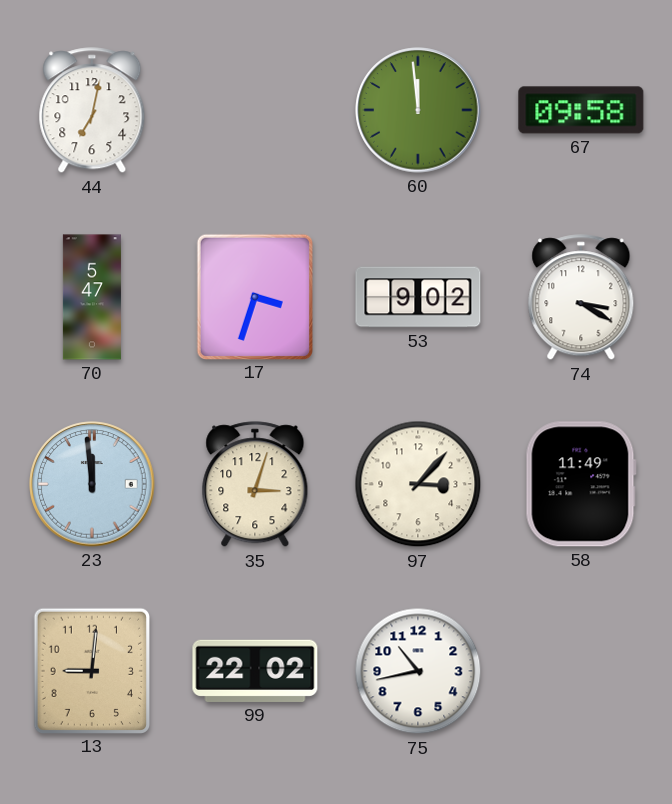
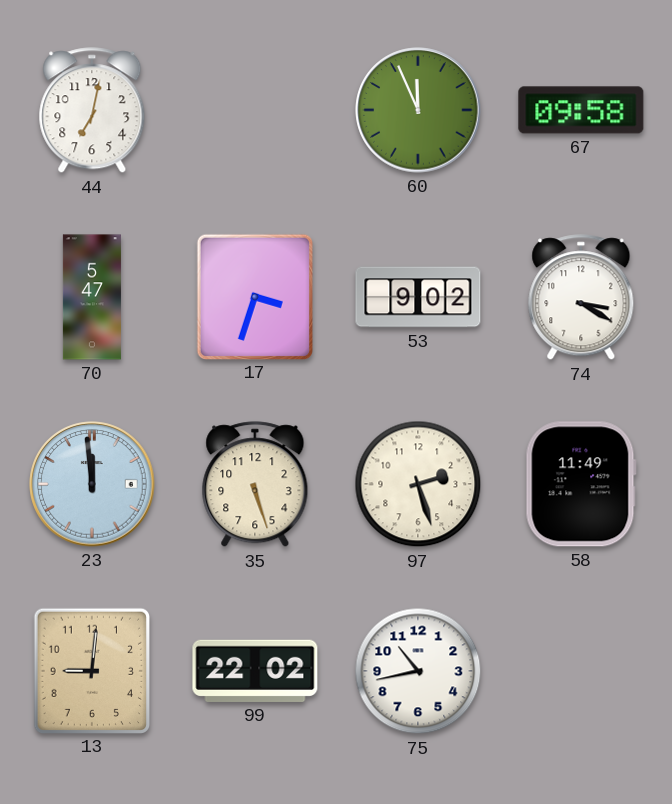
60: 11:59 -> 11:56
35: 3:03 -> 5:27
97: 3:07 -> 2:27
